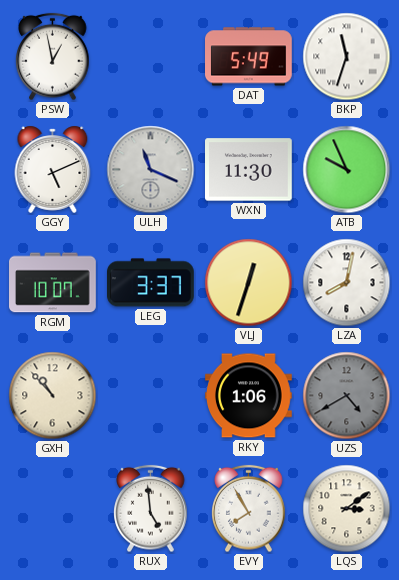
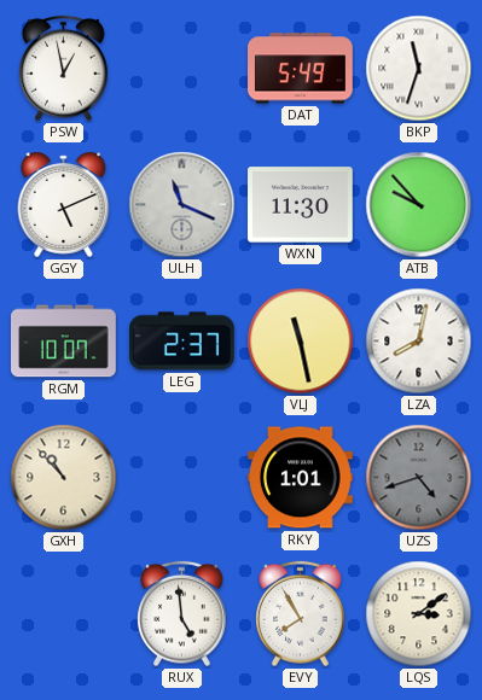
ATB: 9:56 -> 9:53
LEG: 3:37 -> 2:37
VLJ: 12:33 -> 11:28
RKY: 1:06 -> 1:01
UZS: 4:40 -> 4:42
